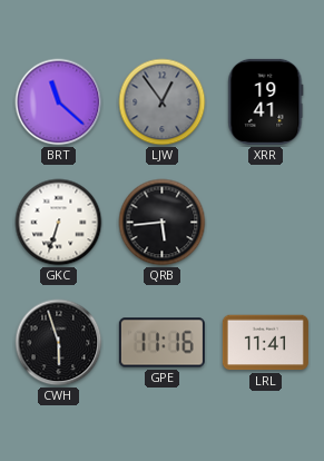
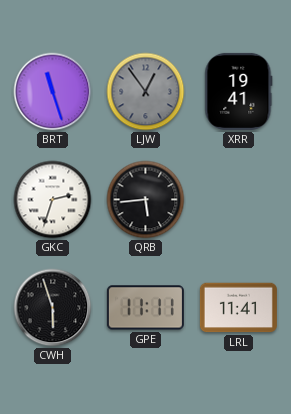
BRT: 11:22 -> 11:27
GKC: 6:33 -> 2:33
GPE: 11:16 -> 11:11
